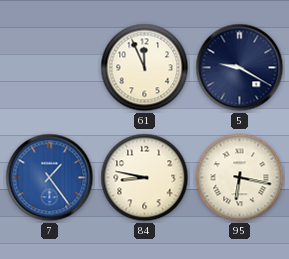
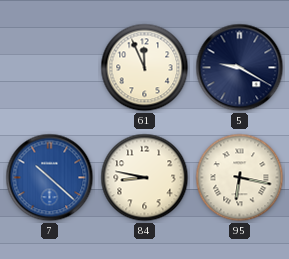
7: 1:24 -> 10:22
